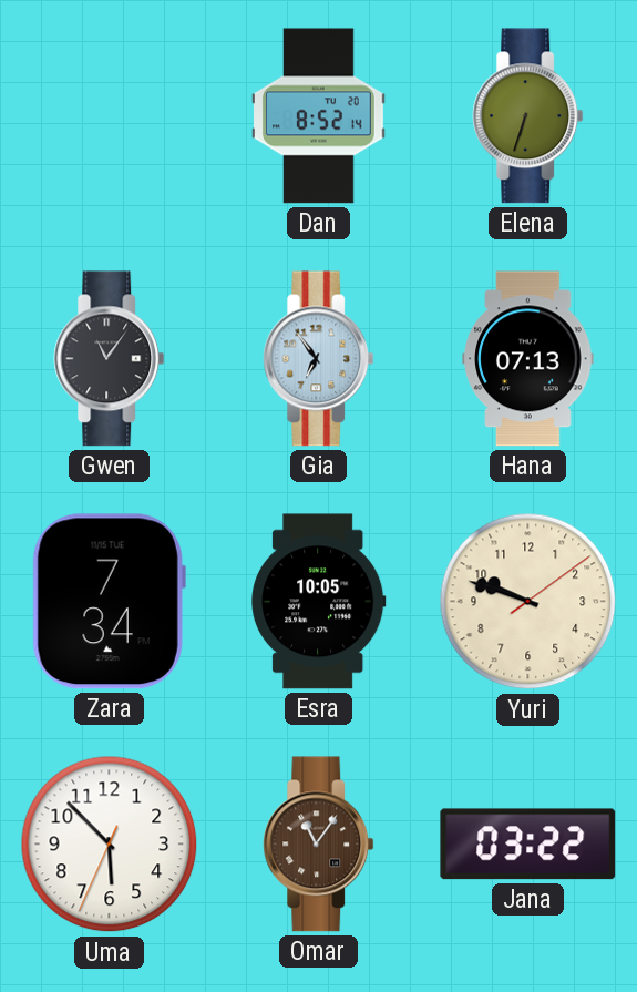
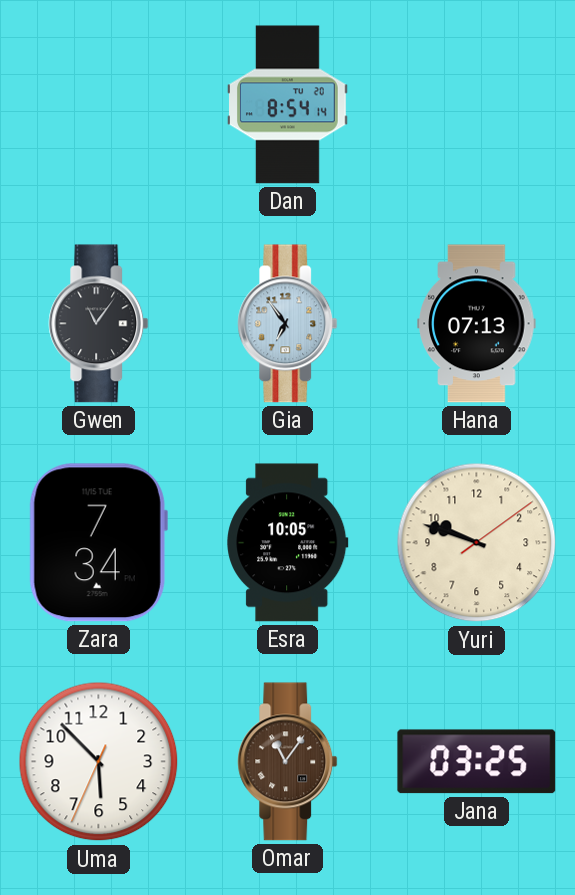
Dan: 8:52 -> 8:54
Elena: 6:33 -> none
Jana: 03:22 -> 03:25
